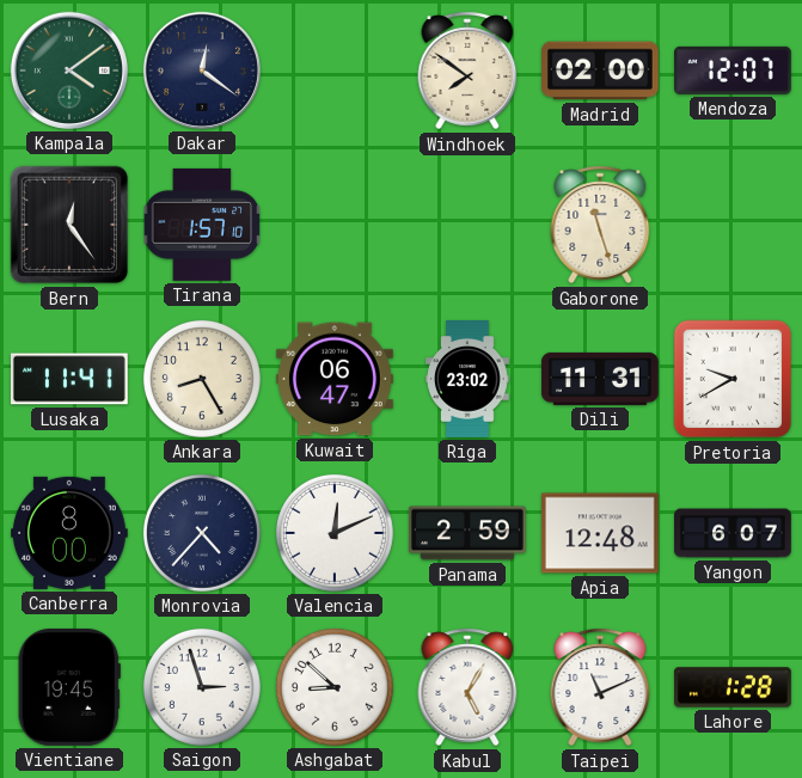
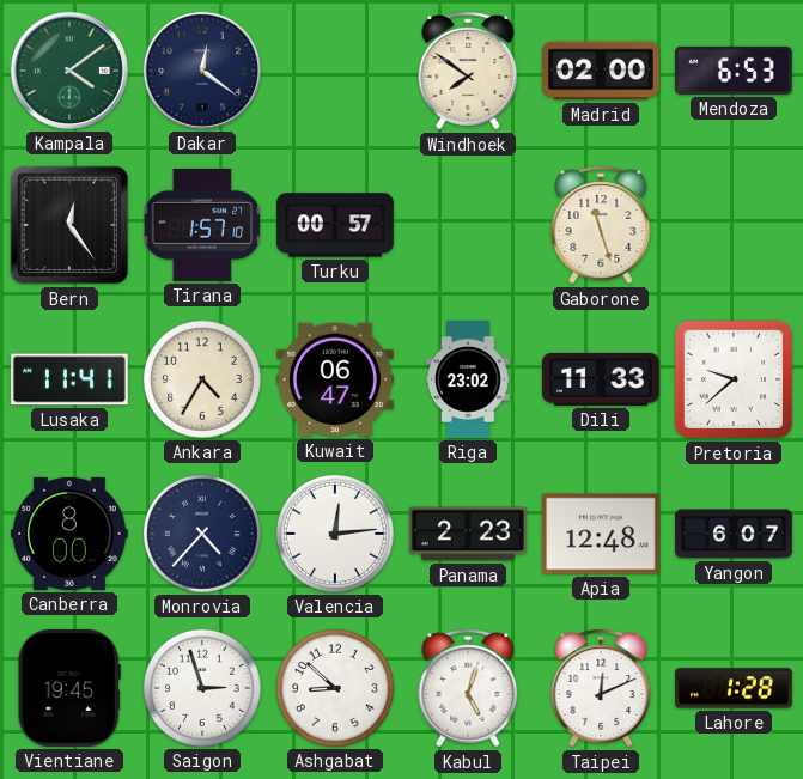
Mendoza: 12:07 -> 6:53
Turku: none -> 00:57
Ankara: 8:25 -> 4:35
Dili: 11:31 -> 11:33
Pretoria: 9:40 -> 9:38
Valencia: 12:11 -> 12:14
Panama: 2:59 -> 2:23
Kabul: 5:05 -> 5:03
Taipei: 11:11 -> 12:11
